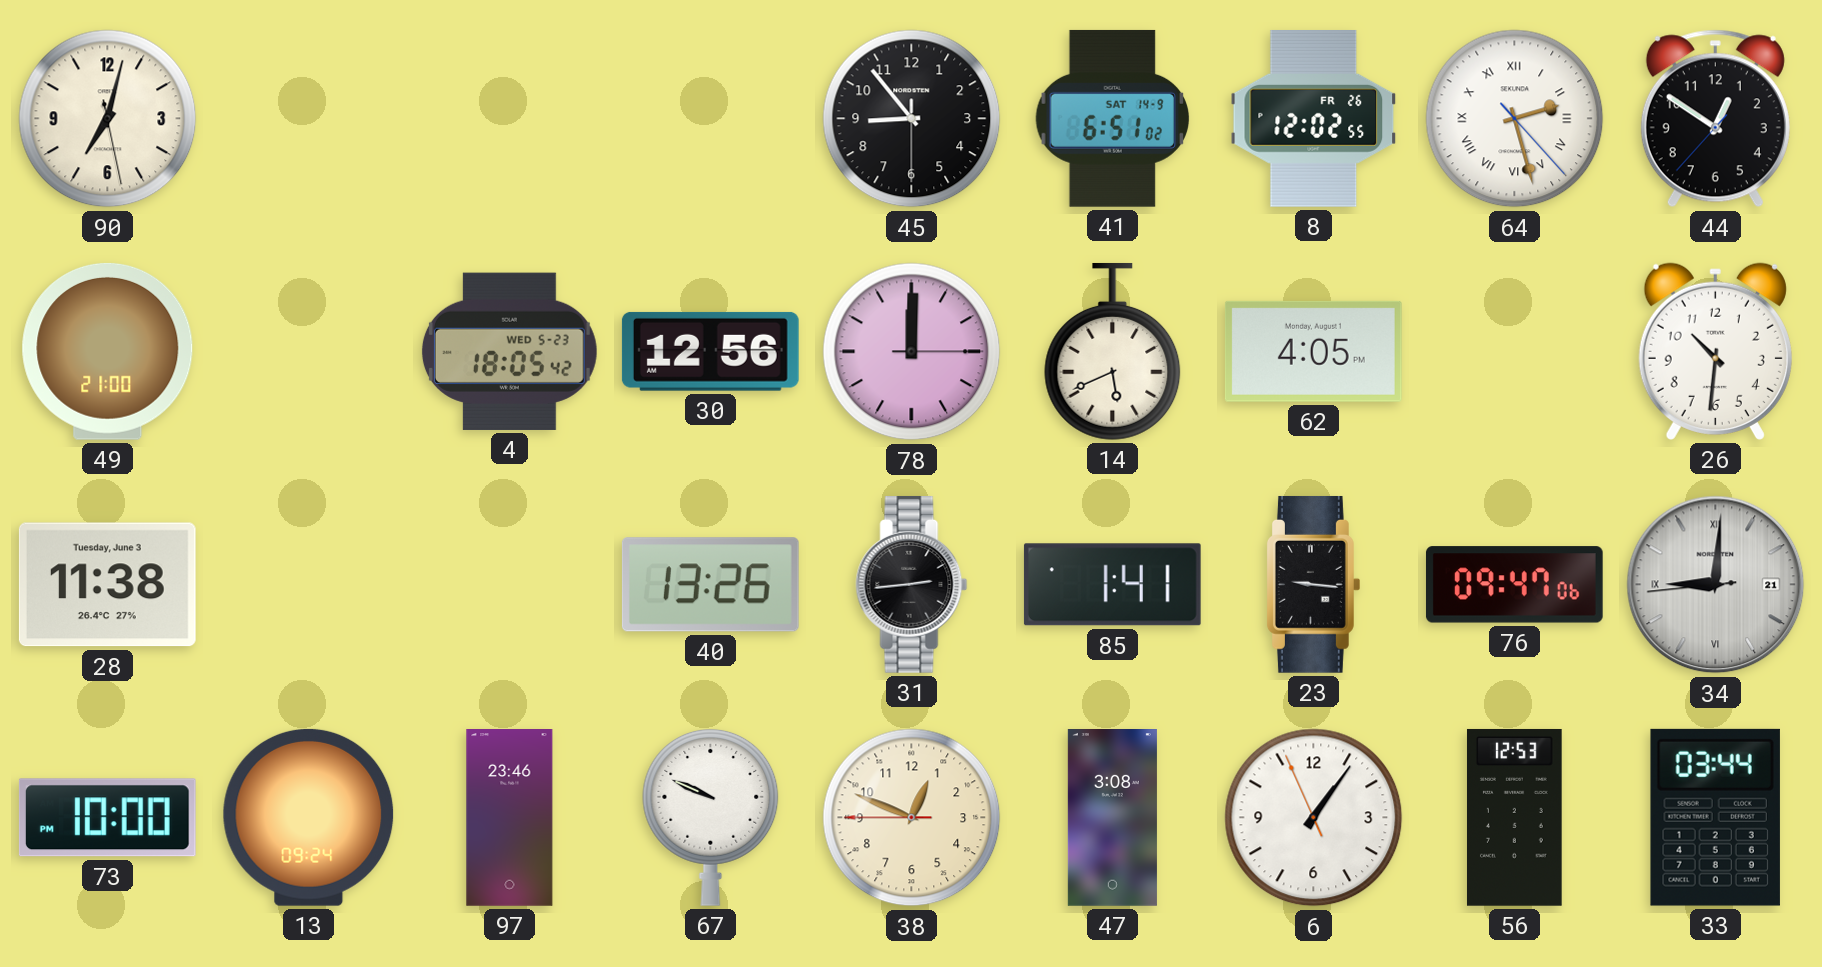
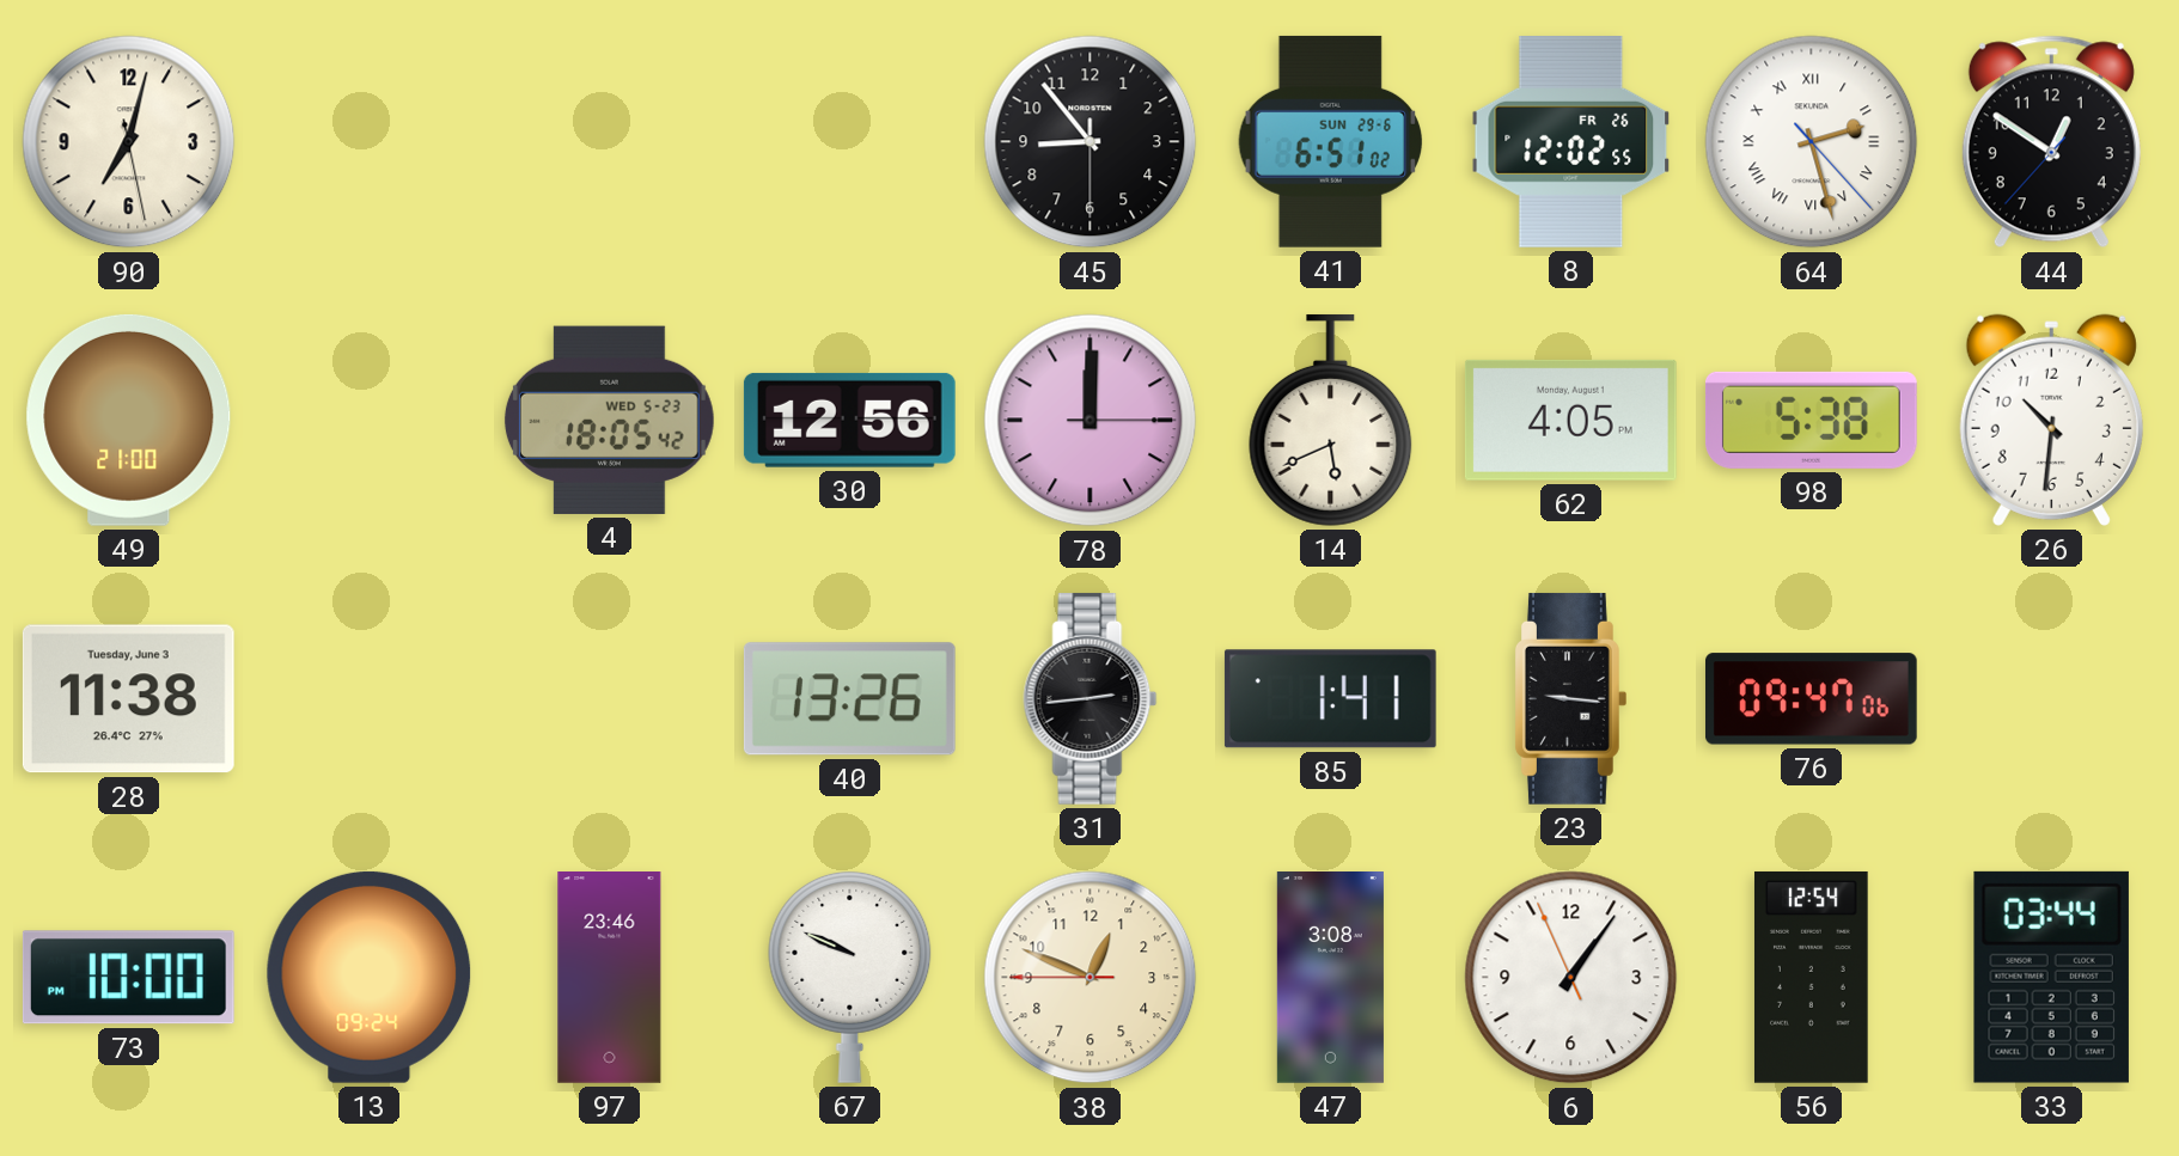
41 date: SAT 14-9 -> SUN 29-6
98: none -> 5:38
34: 9:00 -> none
56: 12:53 -> 12:54
